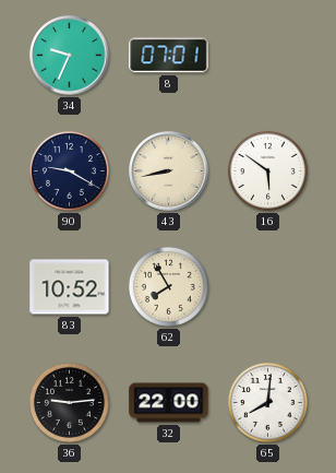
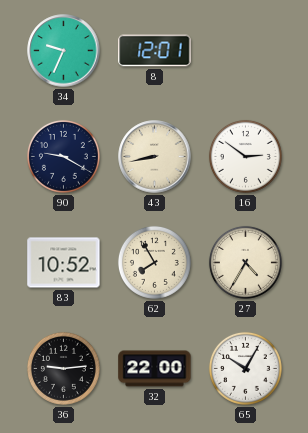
8: 07:01 -> 12:01
16: 5:51 -> 2:51
27: none -> 4:35
65: 8:01 -> 10:05
